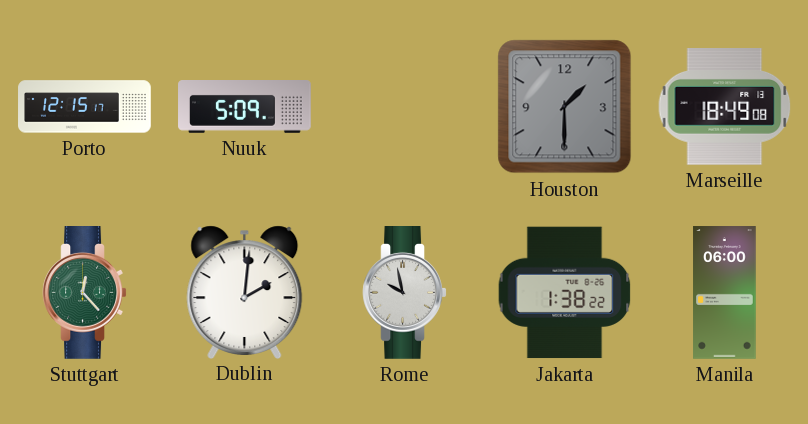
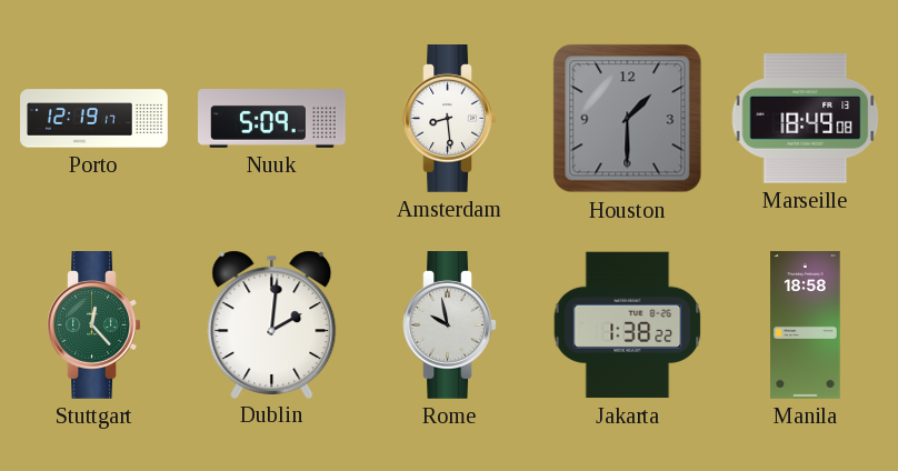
Porto: 12:15 -> 12:19
Amsterdam: none -> 8:29
Manila: 06:00 -> 18:58
